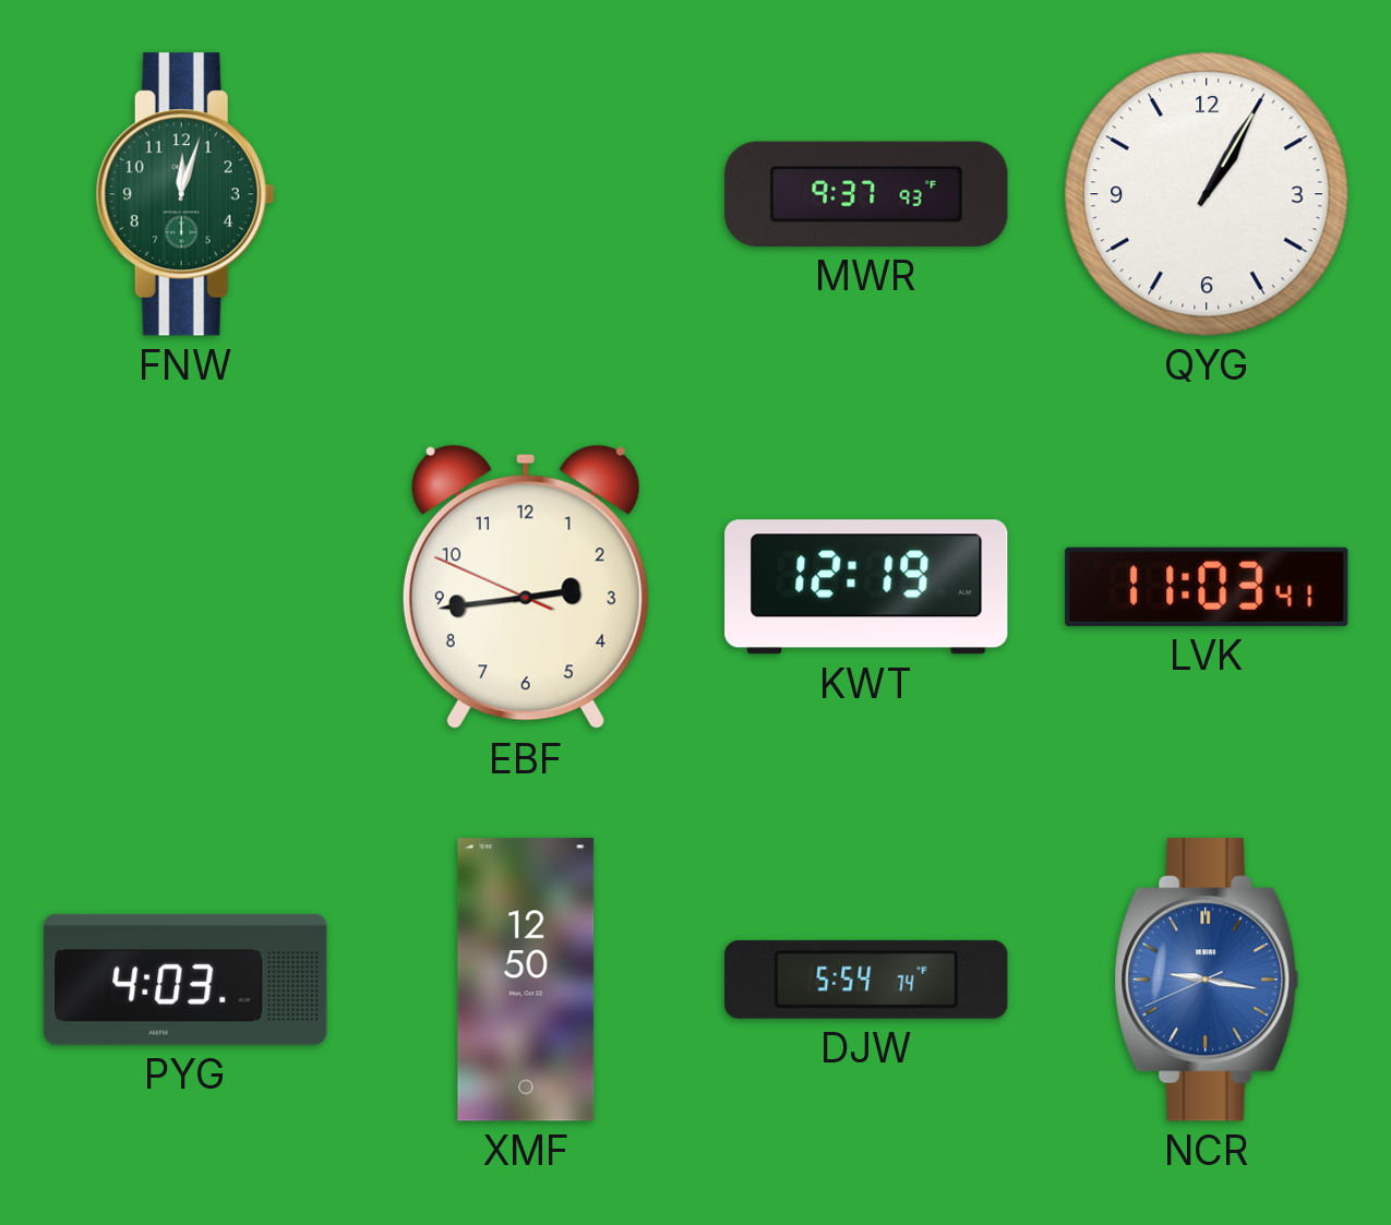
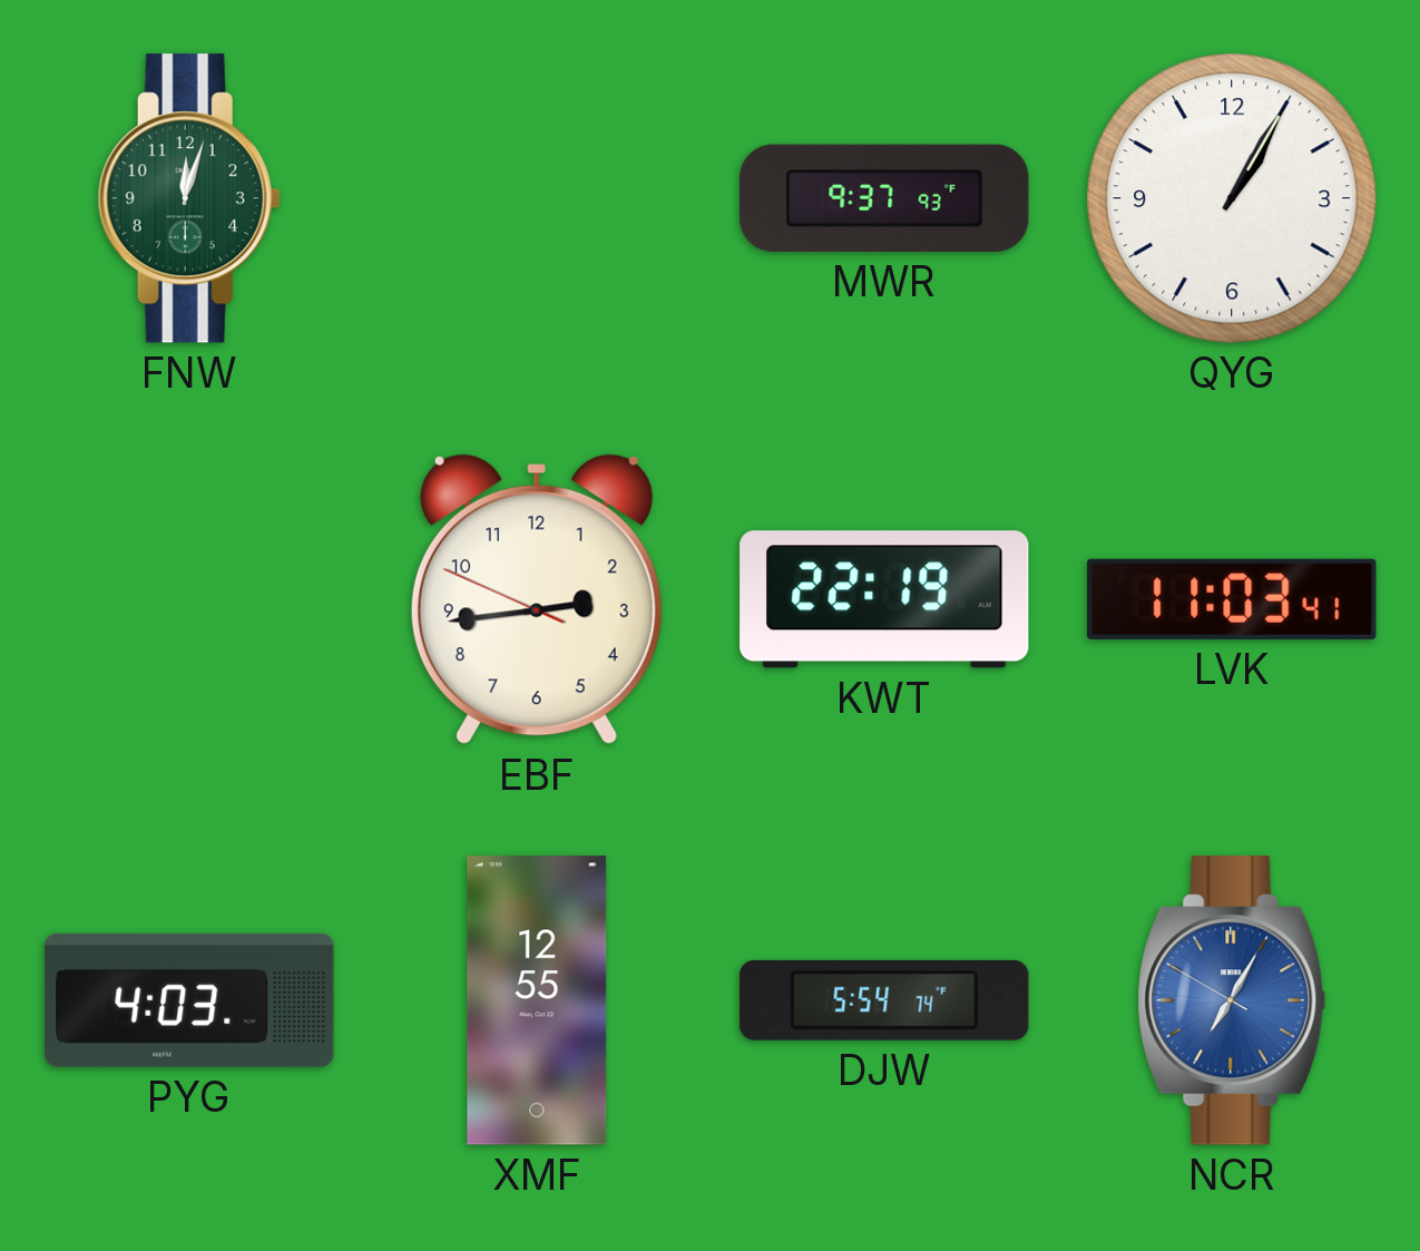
KWT: 12:19 -> 22:19
XMF: 12:50 -> 12:55
NCR: 9:16 -> 7:04
